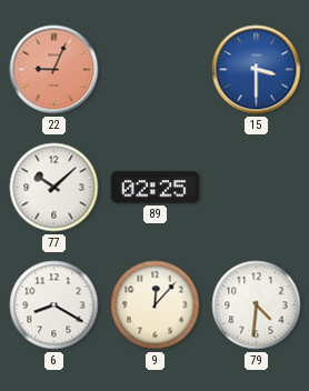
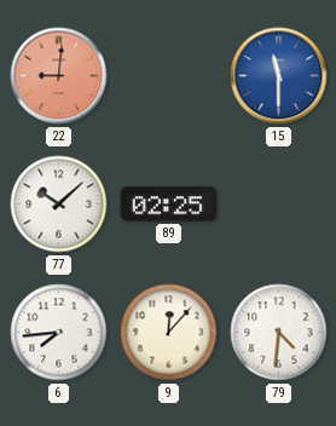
22: 9:04 -> 9:01
15: 3:30 -> 11:30
6: 8:20 -> 7:44
